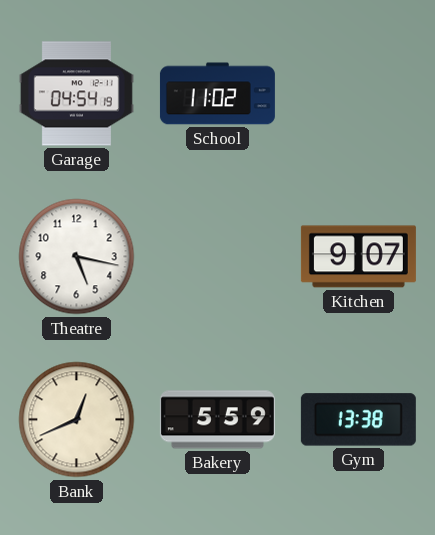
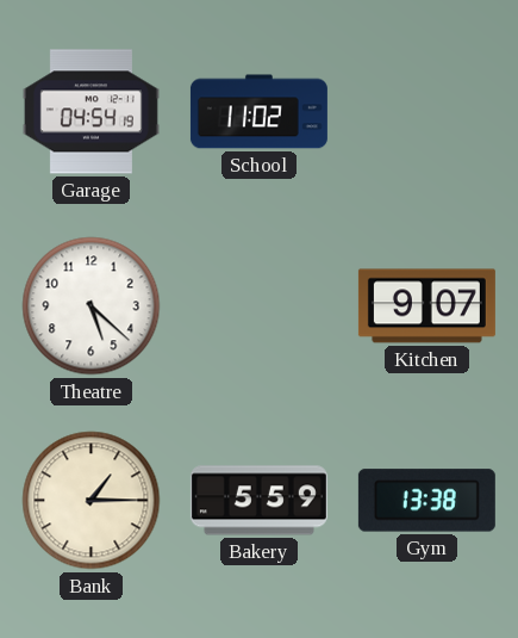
Theatre: 5:17 -> 5:22
Bank: 12:41 -> 1:15
